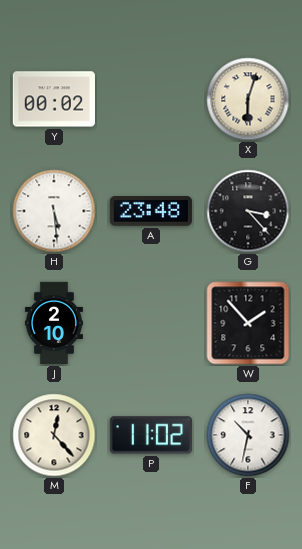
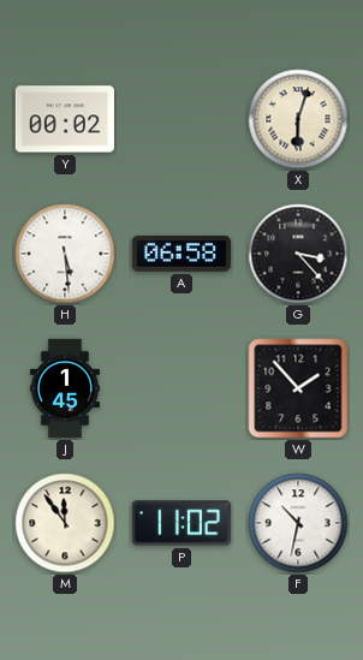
A: 23:48 -> 06:58
J: 2:10 -> 1:45
M: 12:23 -> 11:54
